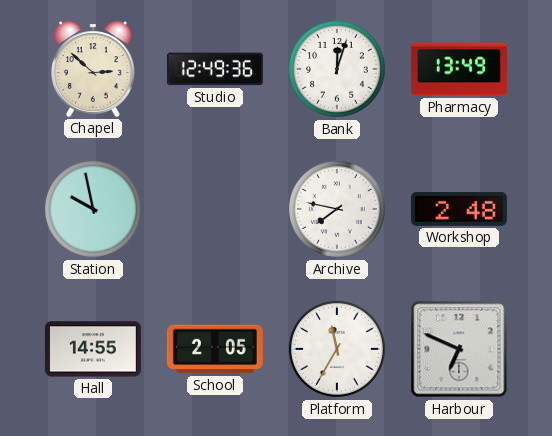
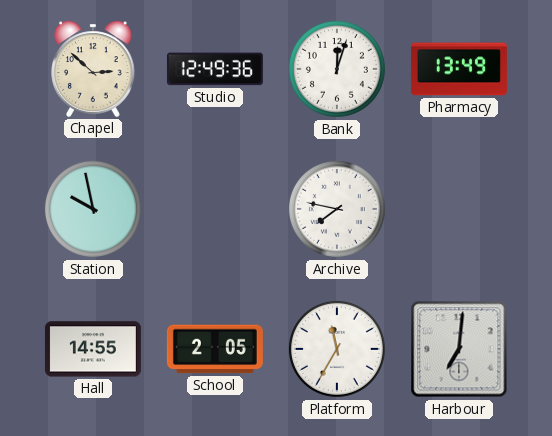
Workshop: 2:48 -> none
Harbour: 6:49 -> 7:01
